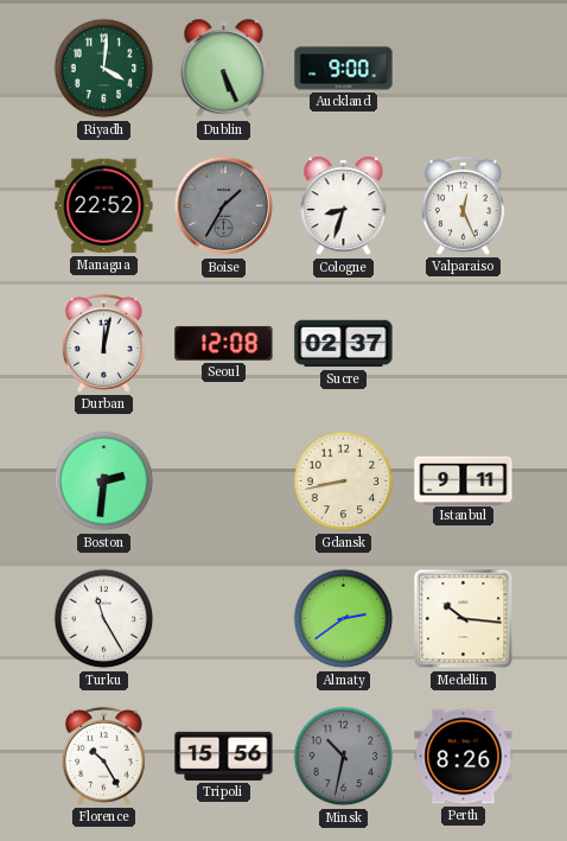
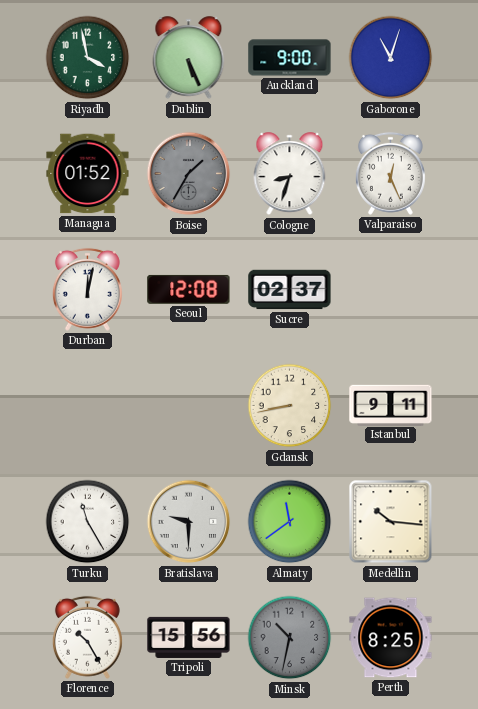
Riyadh: 4:01 -> 3:58
Gaborone: none -> 11:03
Managua: 22:52 -> 01:52
Boston: 2:31 -> none
Bratislava: none -> 9:30
Almaty: 2:39 -> 11:39
Perth: 8:26 -> 8:25
